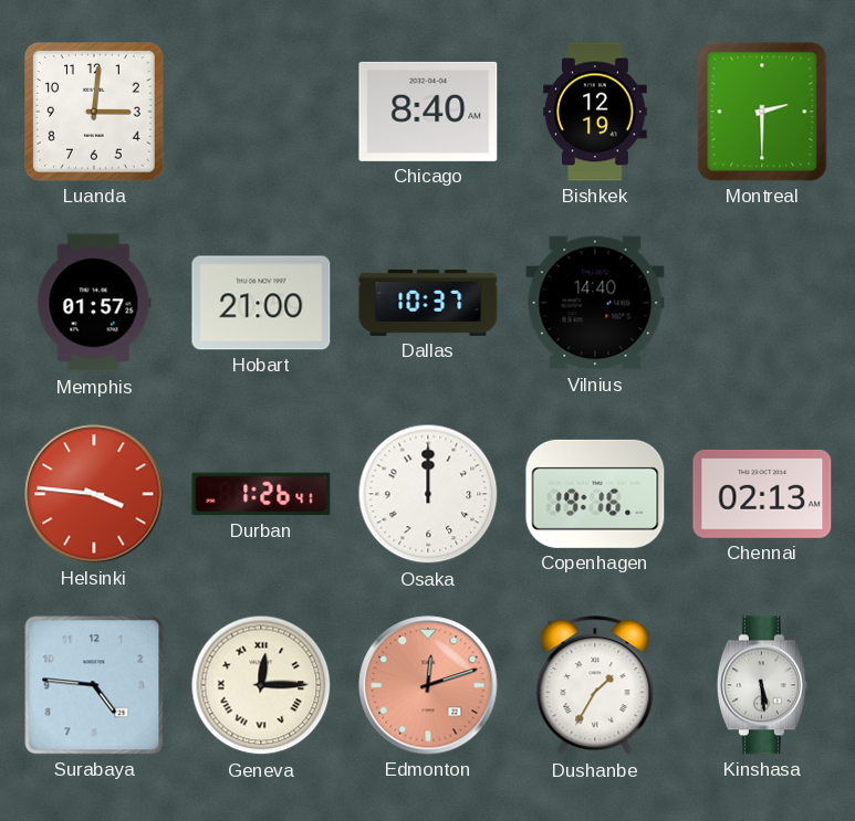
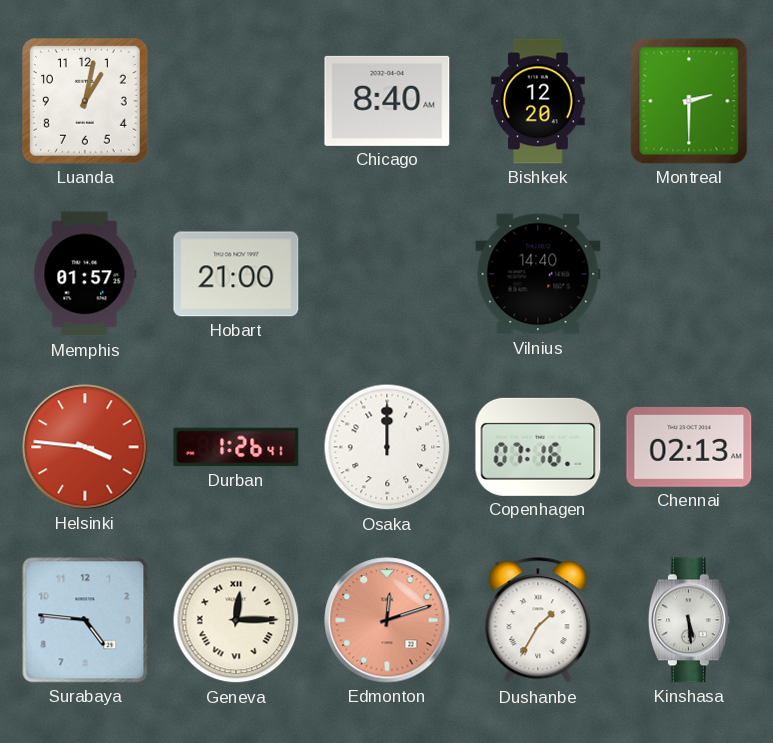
Luanda: 3:01 -> 1:02
Bishkek: 12:19 -> 12:20
Dallas: 10:37 -> none
Copenhagen: 19:16 -> 07:16
